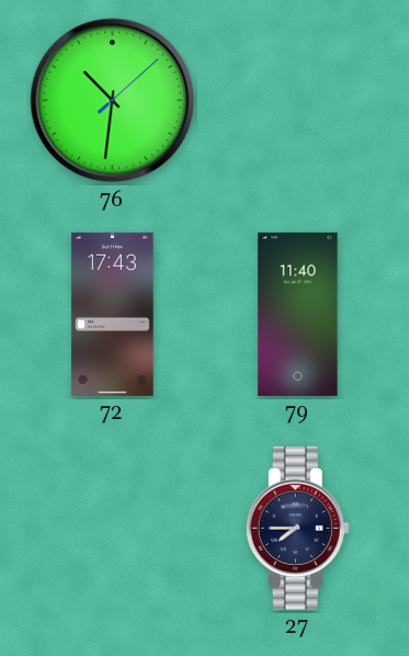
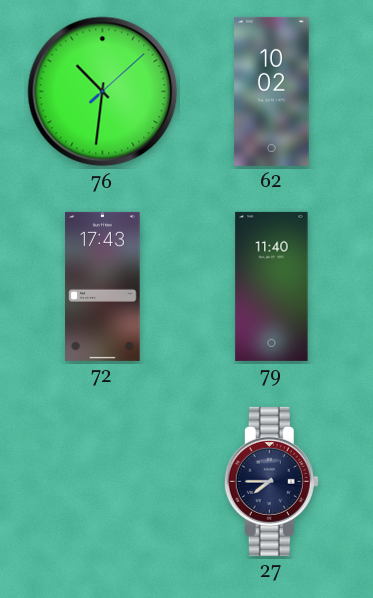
62: none -> 10:02
